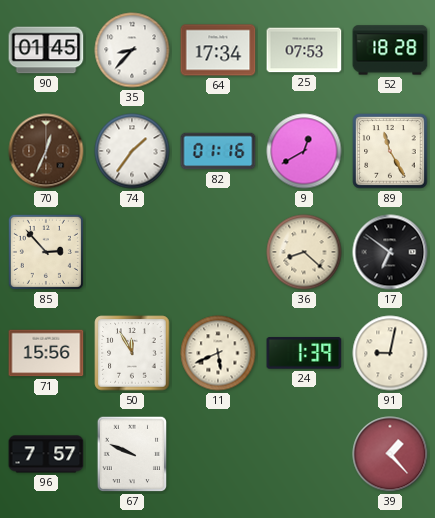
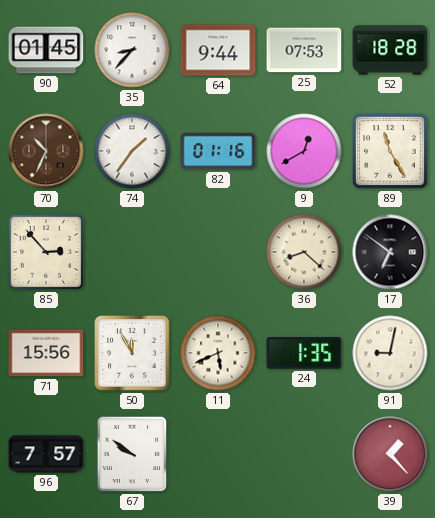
64: 17:34 -> 9:44
70: 12:34 -> 10:34
24: 1:39 -> 1:35
67: 9:49 -> 9:51
